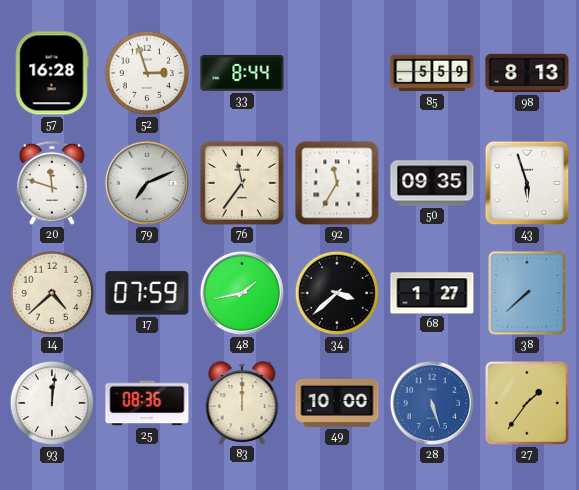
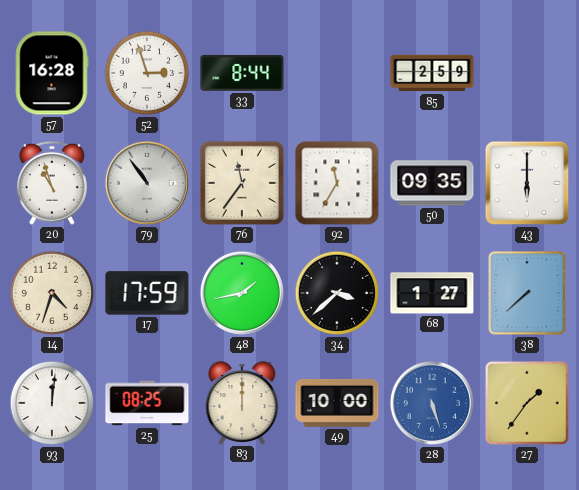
85: 5:59 -> 2:59
98: 8:13 -> none
20: 11:48 -> 10:57
79: 7:11 -> 10:54
43: 5:57 -> 6:00
14: 4:38 -> 4:33
17: 07:59 -> 17:59
25: 08:36 -> 08:25
